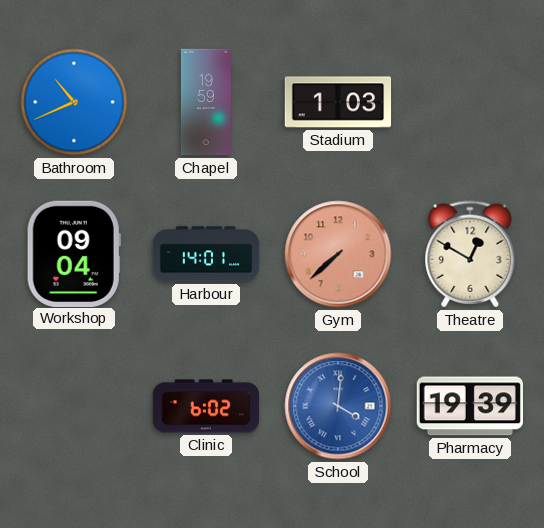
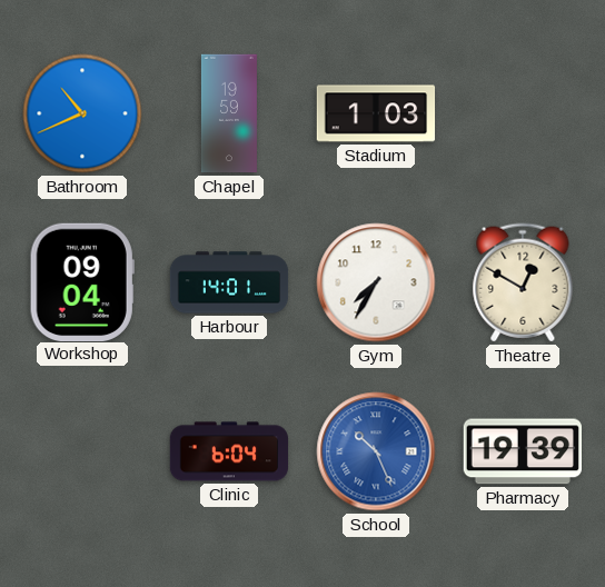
Gym: 7:38 -> 7:35
Gym dial: salmon -> white
Clinic: 6:02 -> 6:04
School: 4:01 -> 10:26
